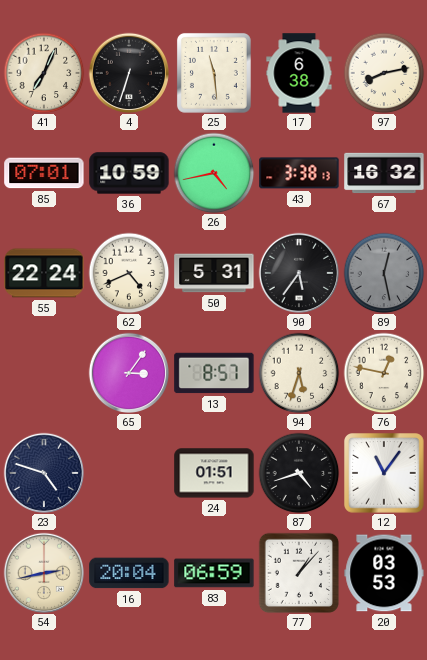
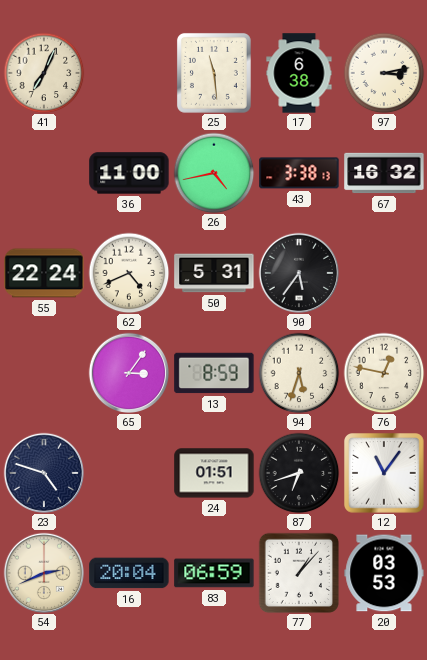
4: 6:33 -> none
97: 8:13 -> 3:13
85: 07:01 -> none
36: 10:59 -> 11:00
89: 12:28 -> none
13: 8:57 -> 8:59
87: 4:42 -> 6:42
54: 2:43 -> 2:41
